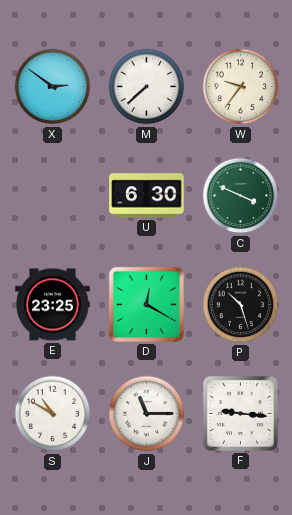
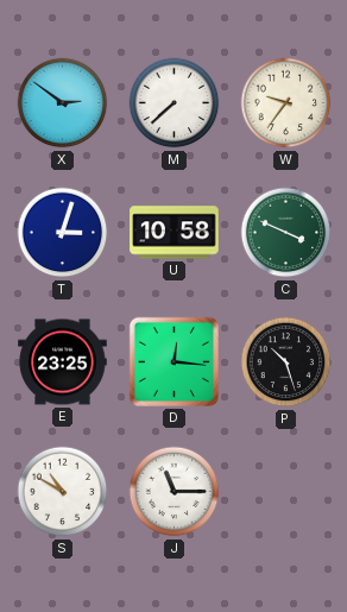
T: none -> 3:03
U: 6:30 -> 10:58
D: 12:20 -> 12:16
F: 9:16 -> none
